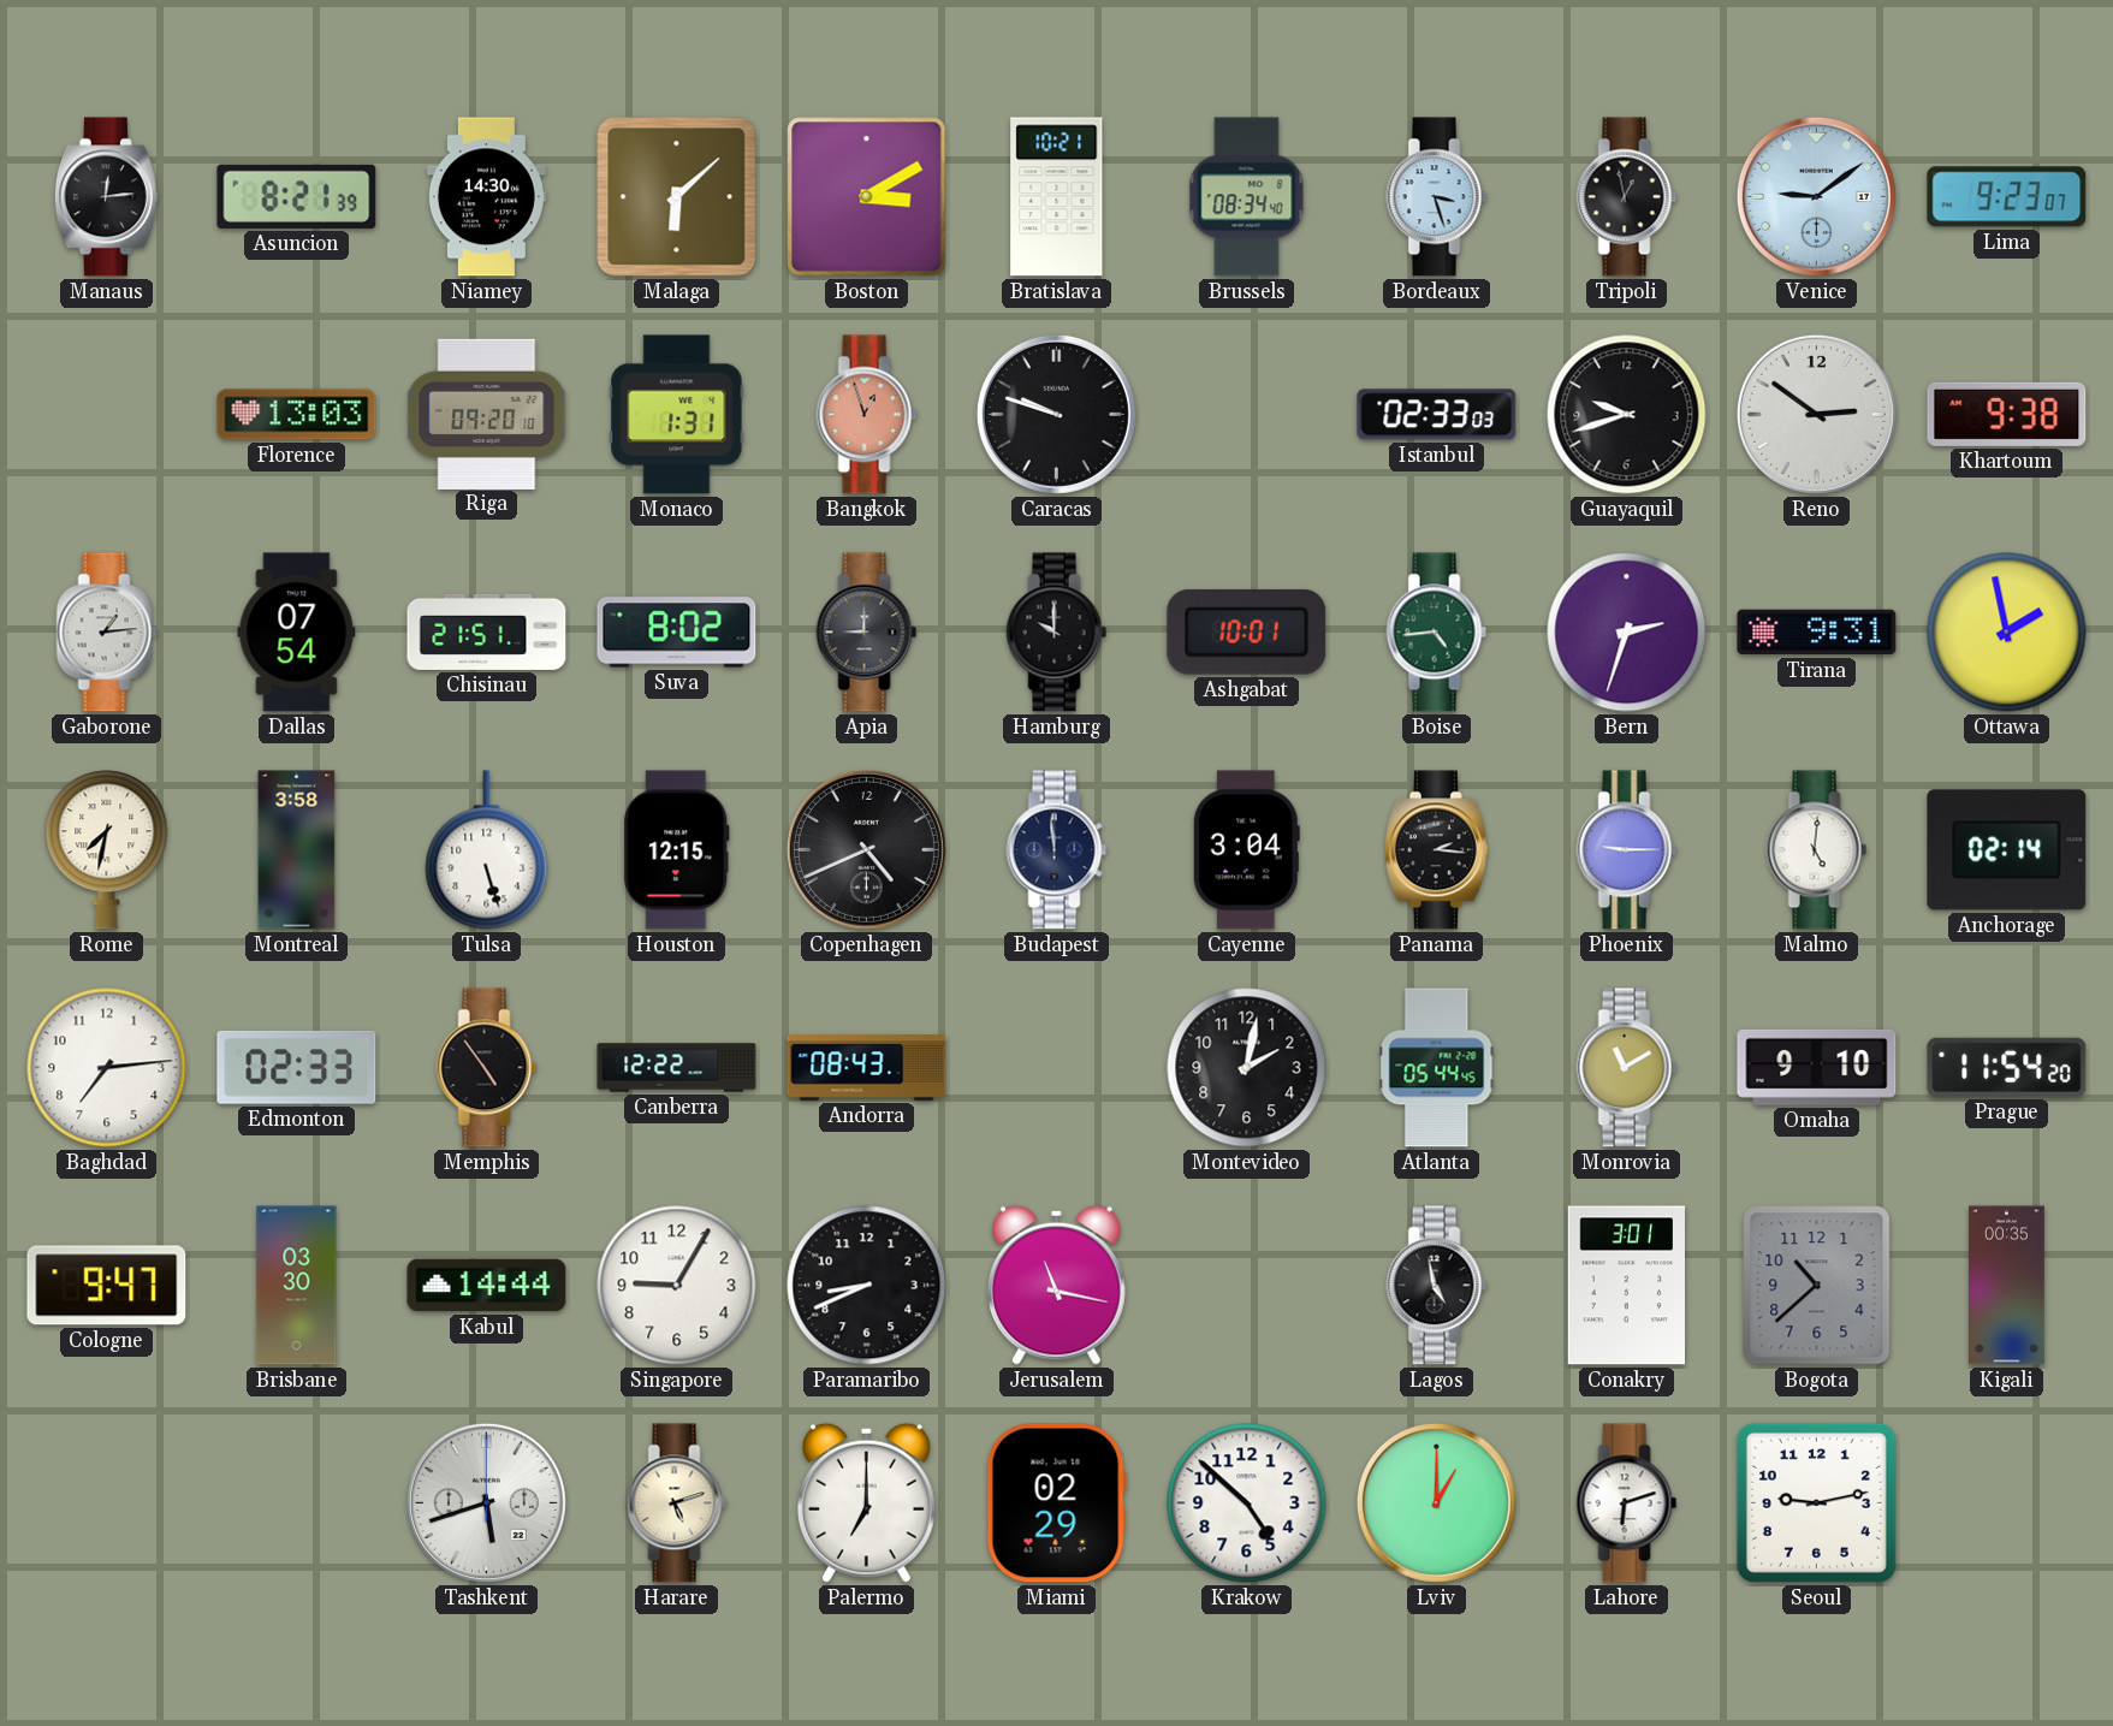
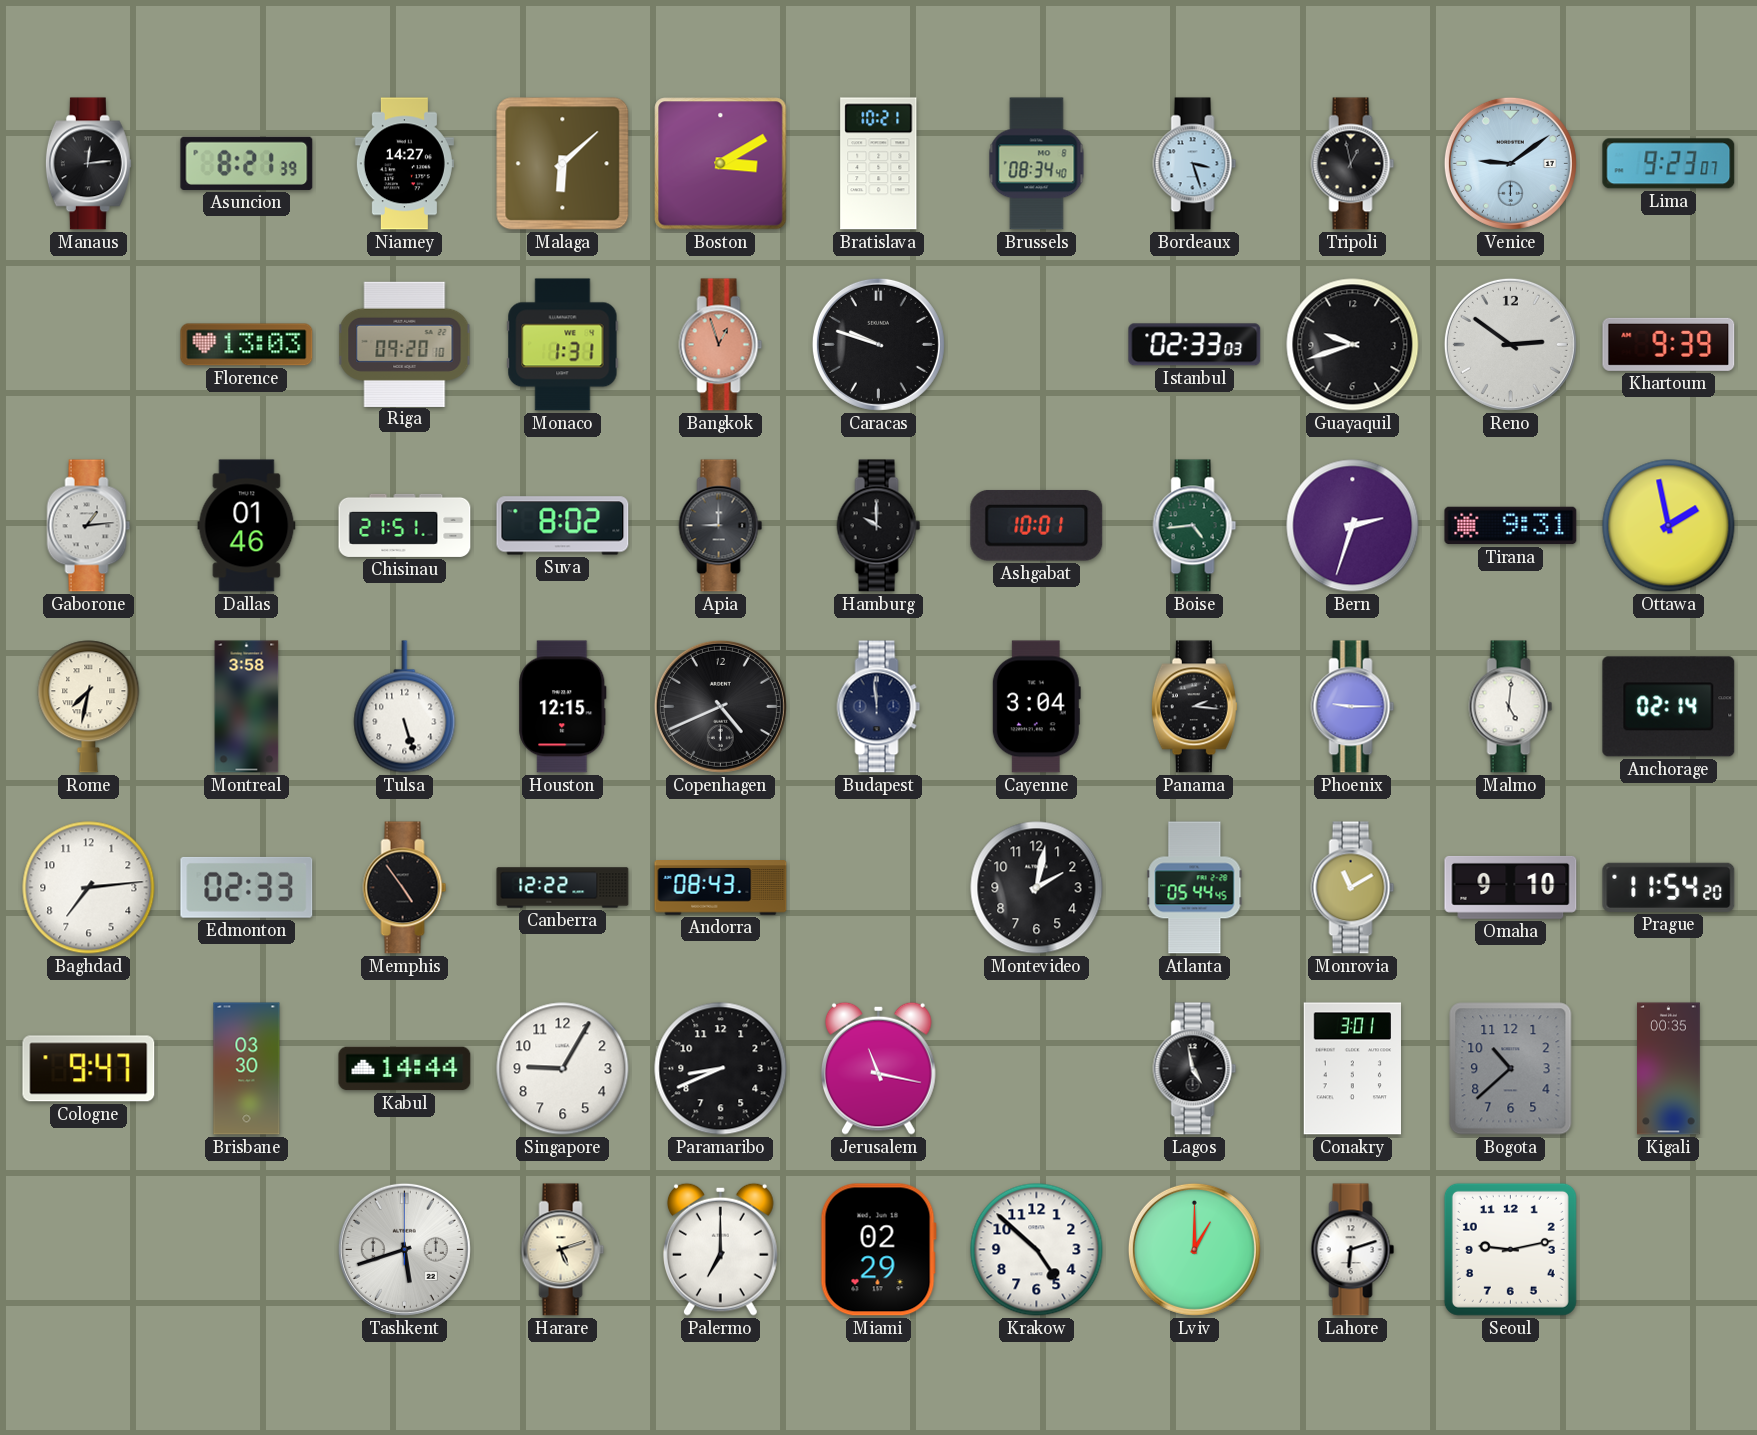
Niamey: 14:30 -> 14:27
Khartoum: 9:38 -> 9:39
Dallas: 07:54 -> 01:46
